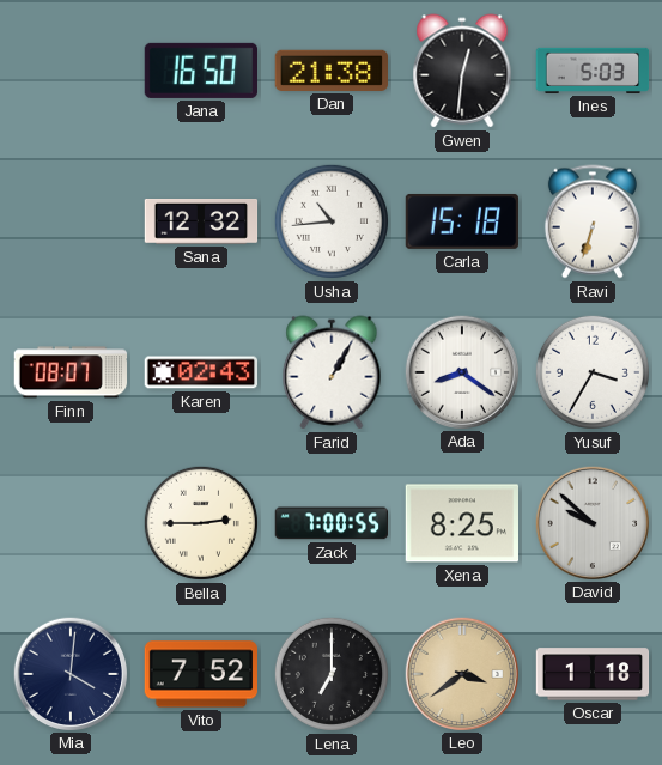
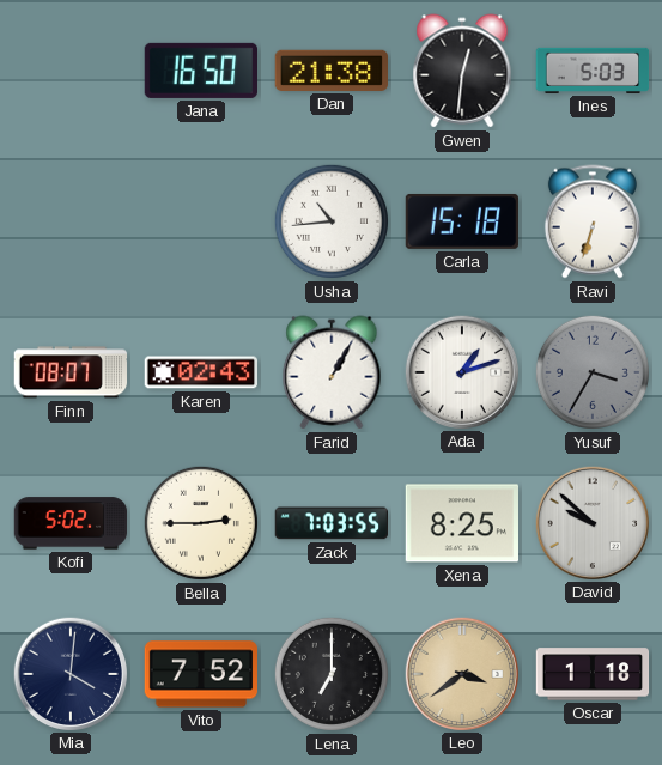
Sana: 12:32 -> none
Ada: 8:21 -> 1:12
Yusuf dial: white -> grey
Kofi: none -> 5:02
Zack: 7:00 -> 7:03
